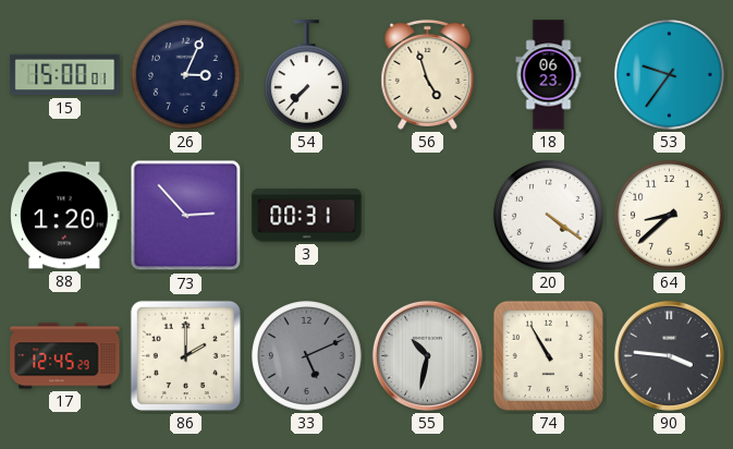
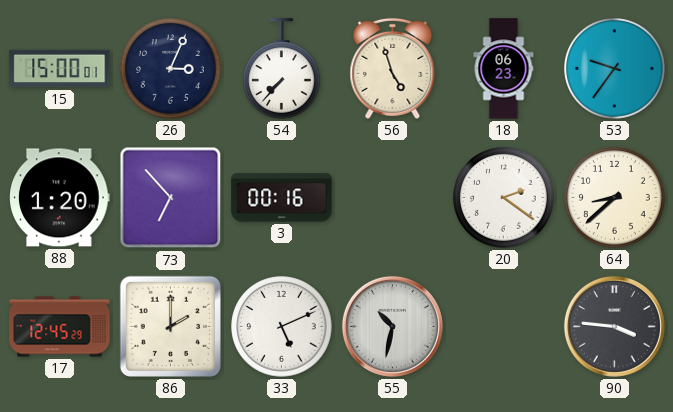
73: 2:53 -> 6:53
3: 00:31 -> 00:16
20: 4:21 -> 2:21
33 dial: grey -> white
74: 10:55 -> none
